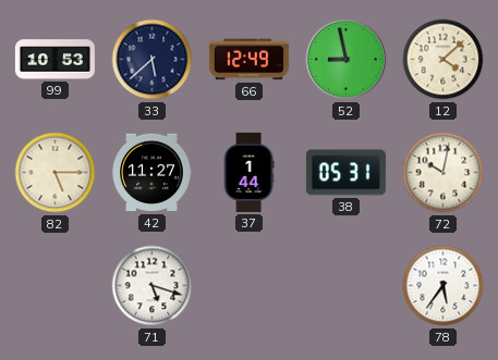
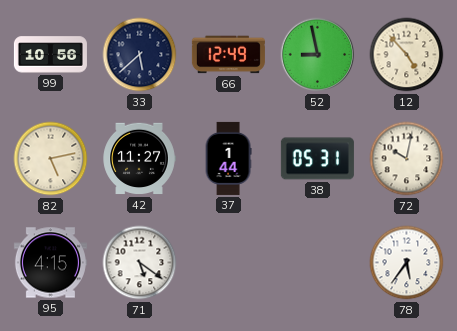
99: 10:53 -> 10:56
12: 4:08 -> 4:53
82: 5:15 -> 5:13
95: none -> 4:15
71: 5:18 -> 5:21
